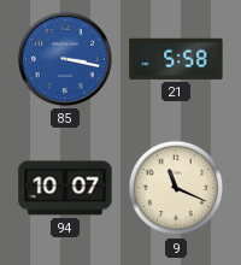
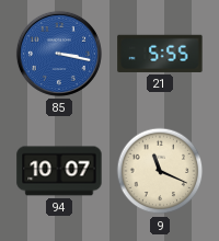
21: 5:58 -> 5:55
